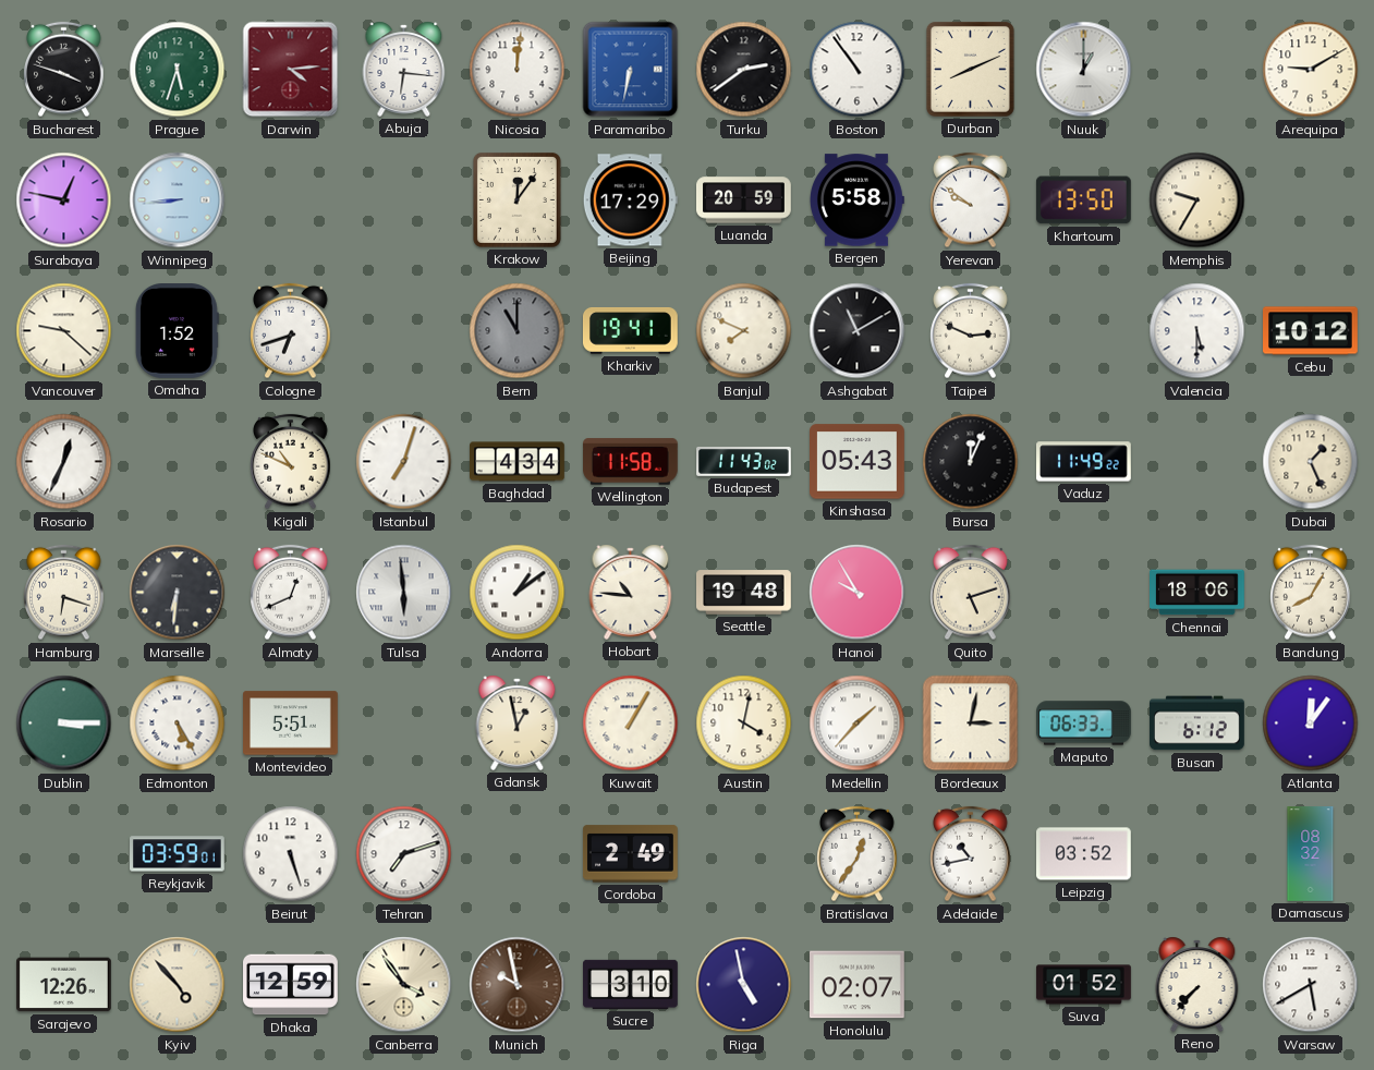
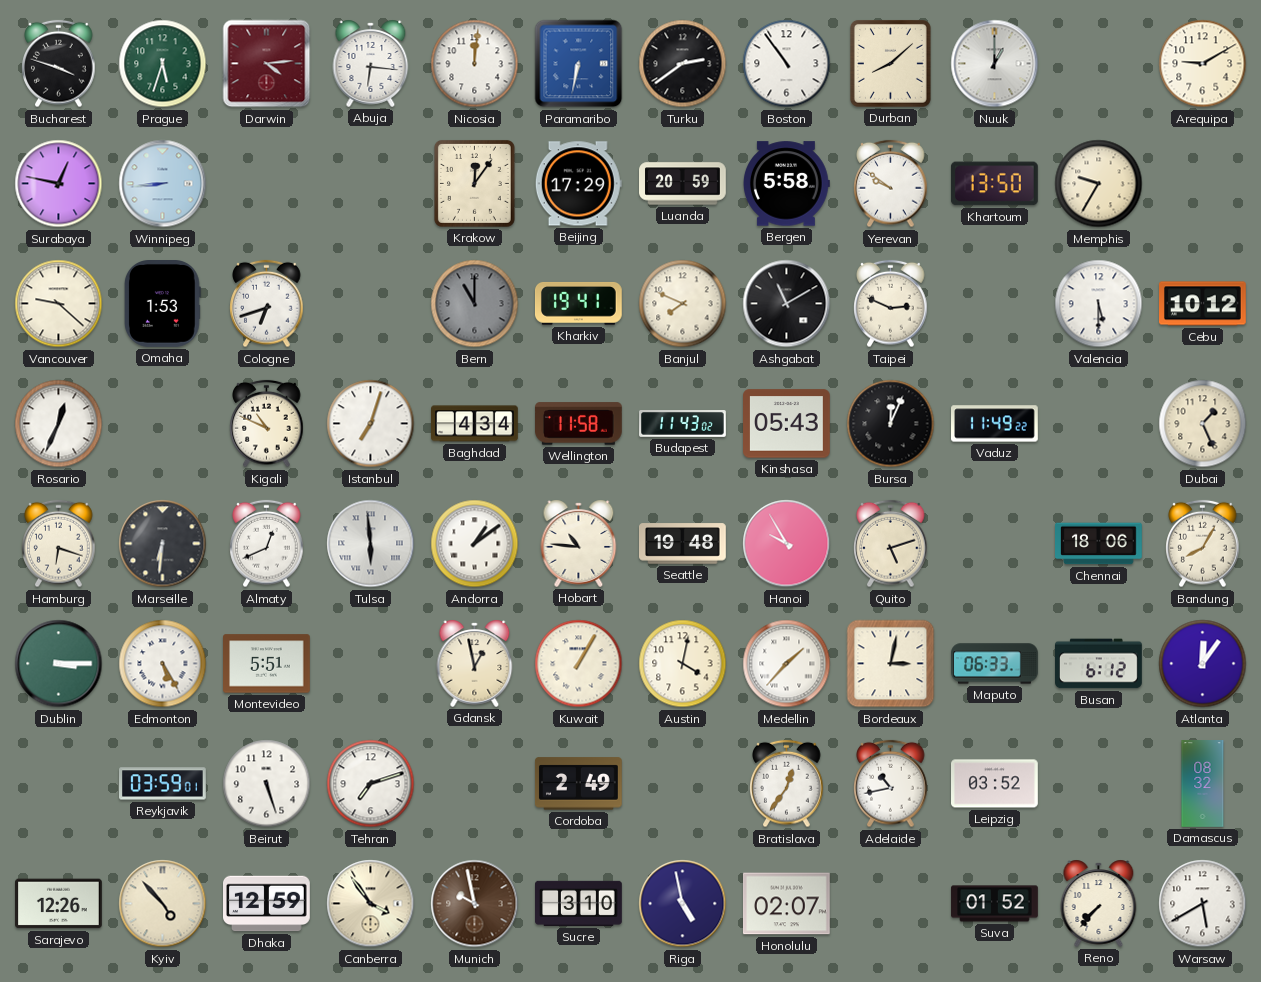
Durban: 8:11 -> 8:08
Omaha: 1:52 -> 1:53
